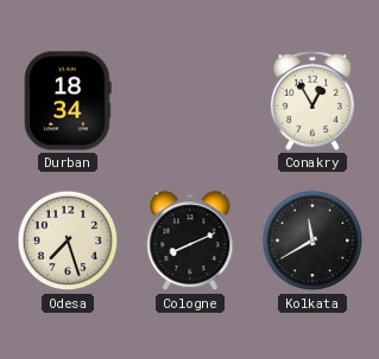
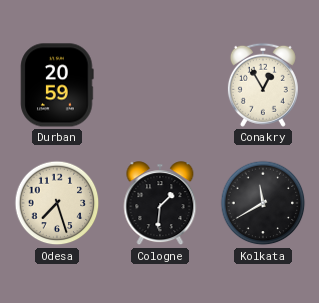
Durban: 18:34 -> 20:59
Cologne: 8:11 -> 1:31
